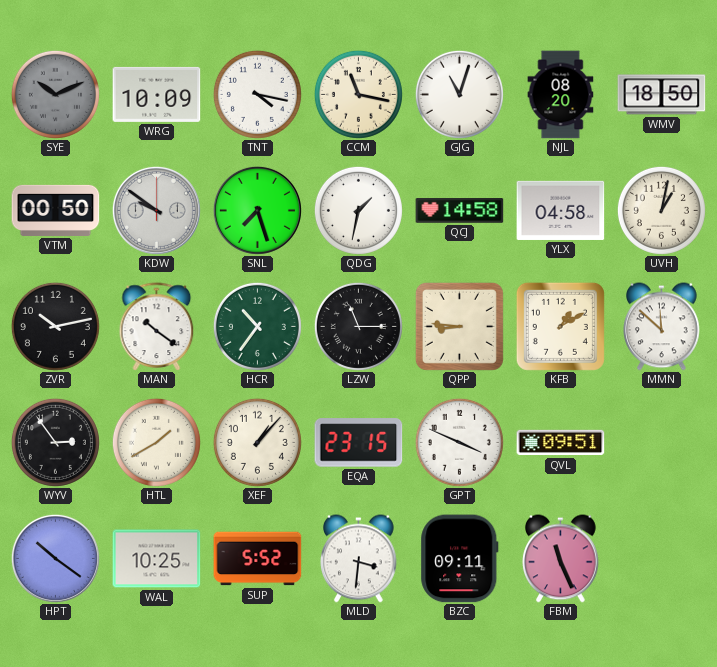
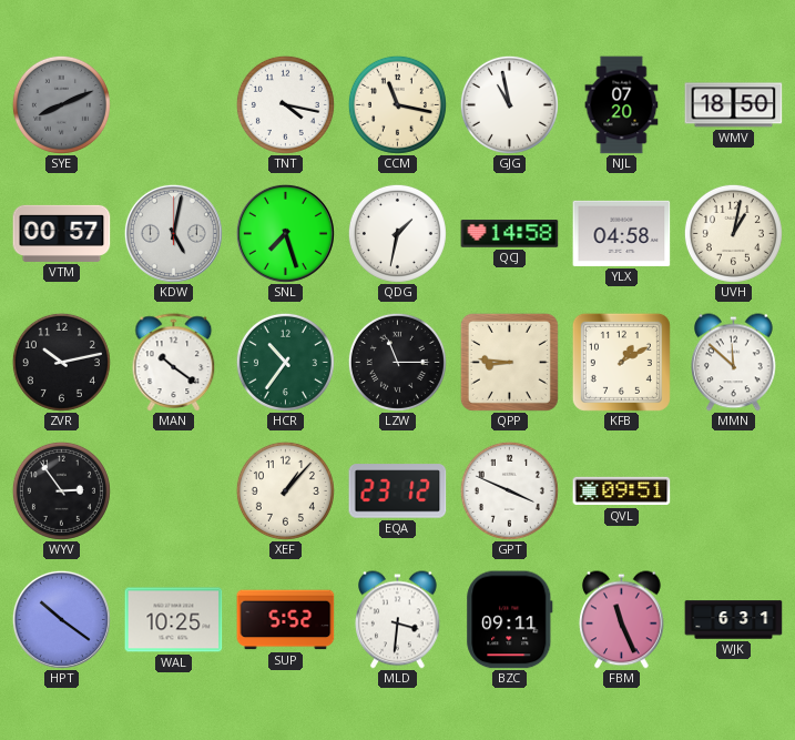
SYE: 10:11 -> 8:11
WRG: 10:09 -> none
GJG: 11:03 -> 10:58
NJL: 08:20 -> 07:20
VTM: 00:50 -> 00:57
KDW: 9:51 -> 5:02
HTL: 1:40 -> none
EQA: 23:15 -> 23:12
WJK: none -> 6:31
